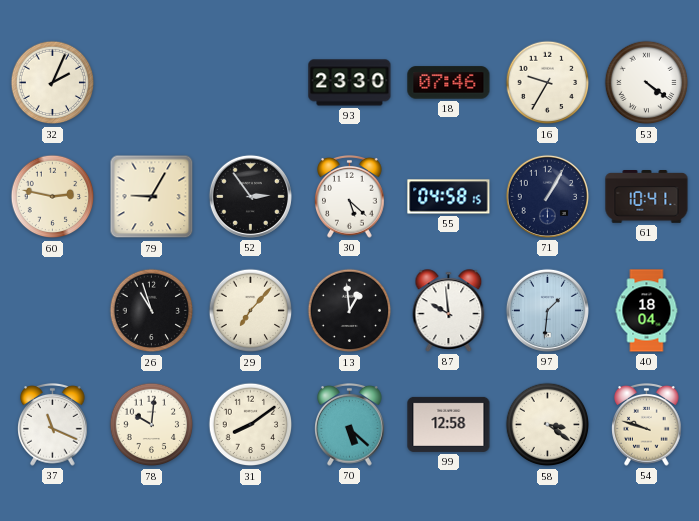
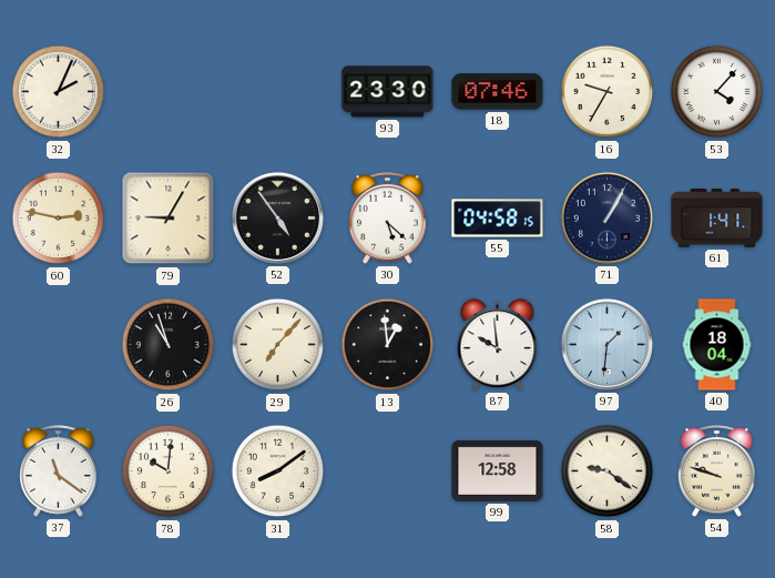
53: 4:21 -> 4:07
52: 2:54 -> 4:54
61: 10:41 -> 1:41
37: 11:19 -> 11:21
70: 5:22 -> none
58: 3:21 -> 9:21
